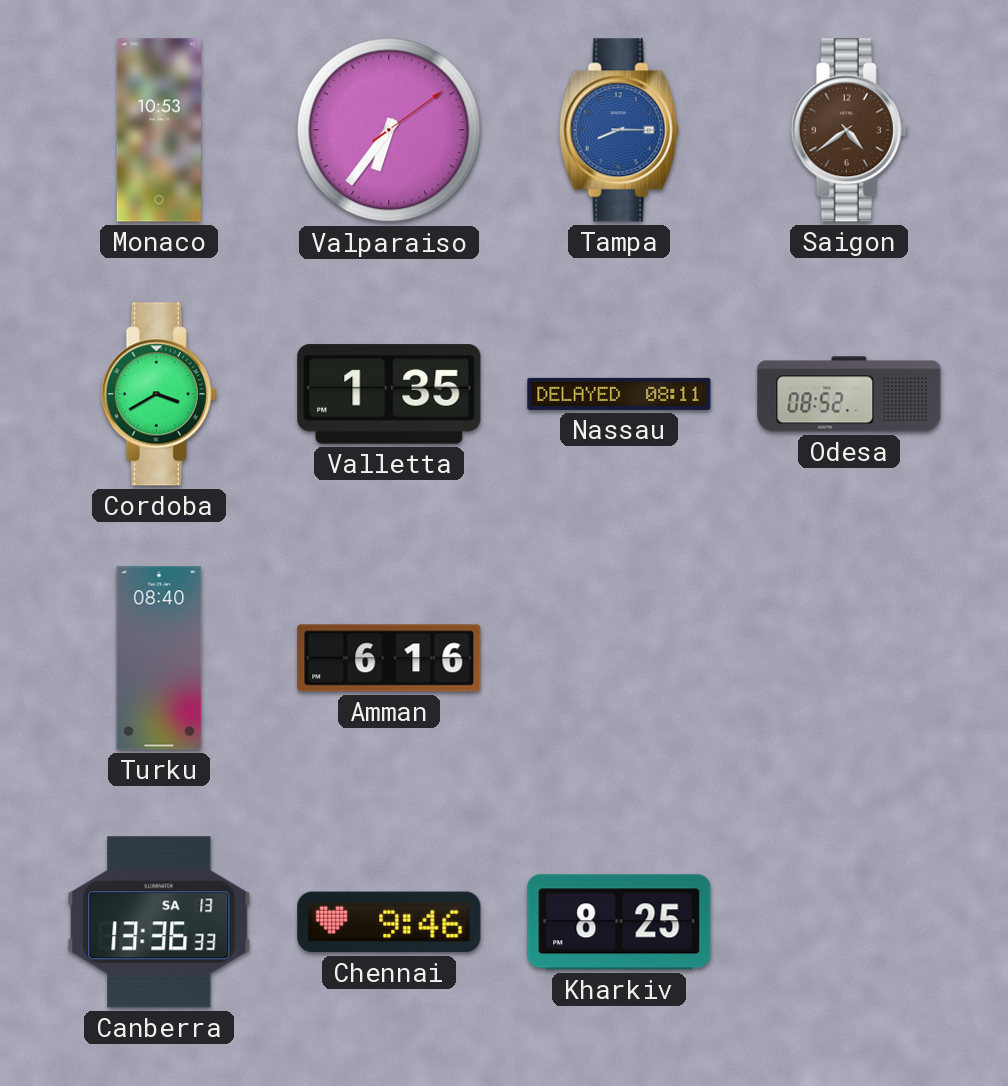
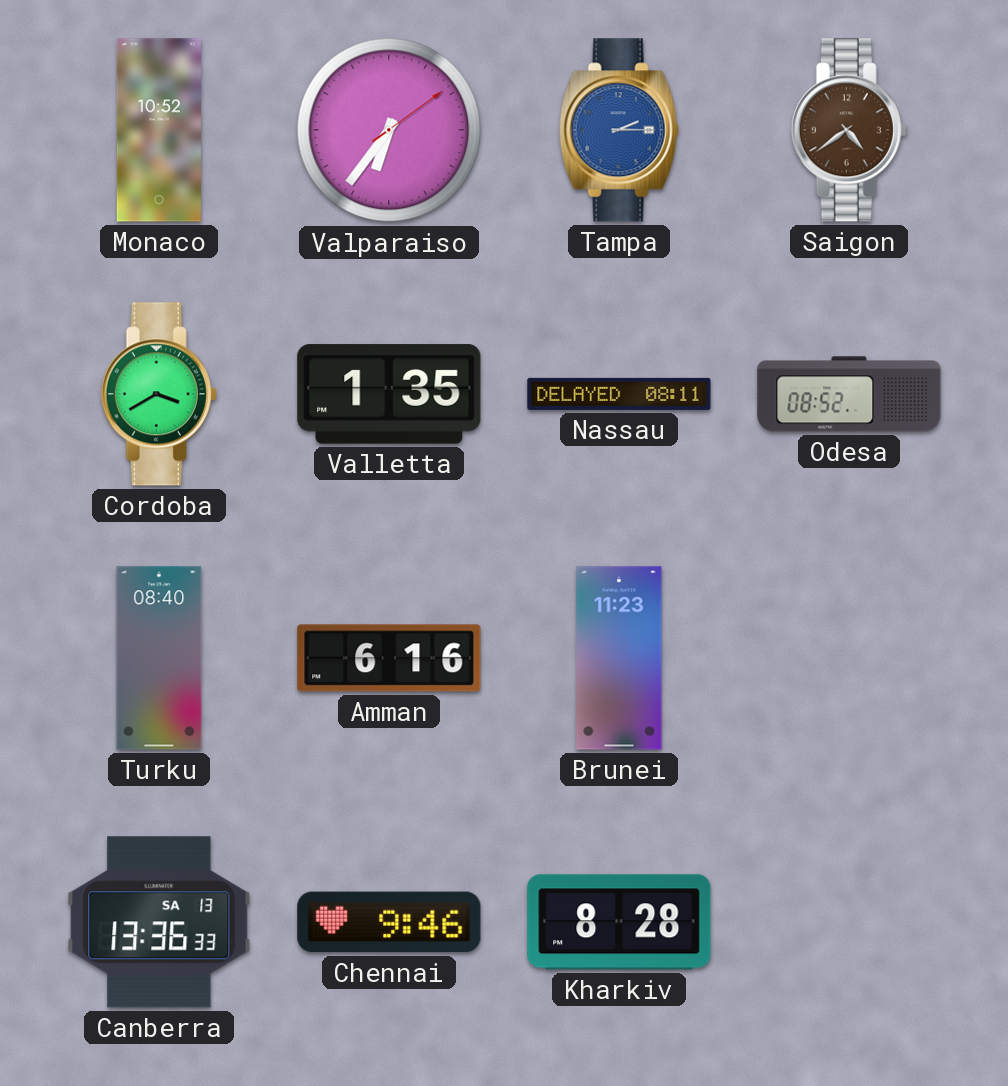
Monaco: 10:53 -> 10:52
Tampa: 8:15 -> 2:15
Brunei: none -> 11:23
Kharkiv: 8:25 -> 8:28
